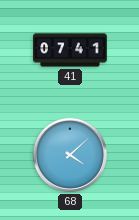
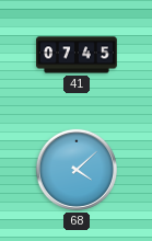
41: 07:41 -> 07:45
